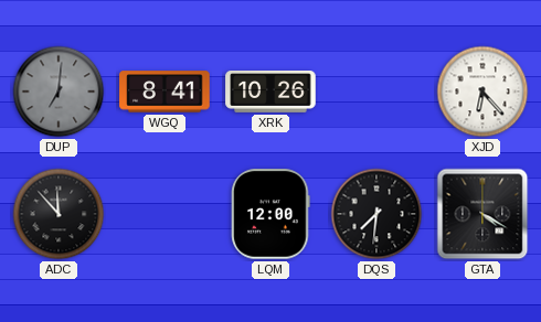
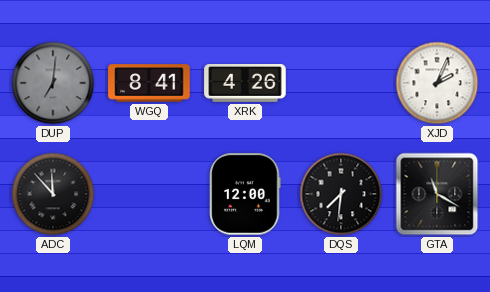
XRK: 10:26 -> 4:26
XJD: 6:23 -> 2:04
GTA: 4:20 -> 11:20
